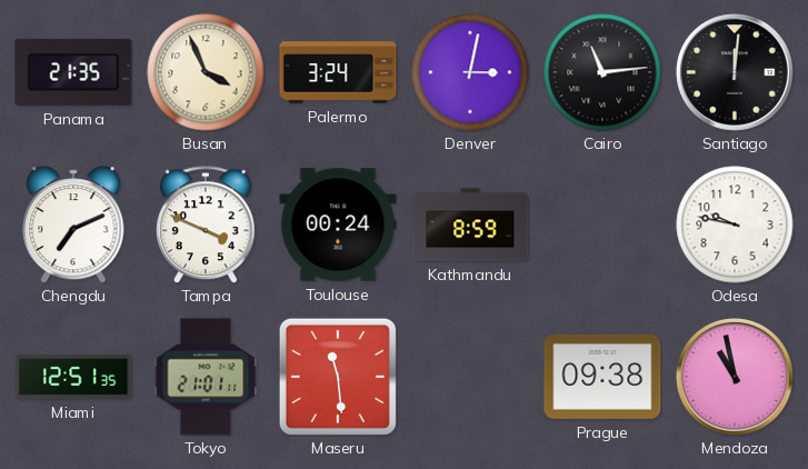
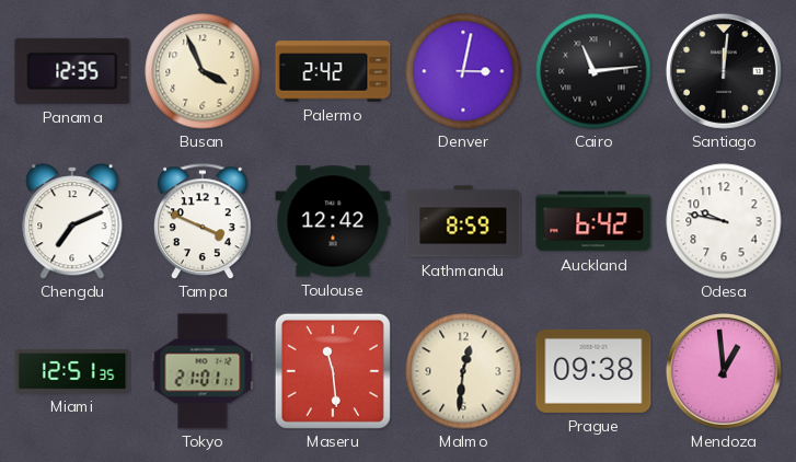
Panama: 21:35 -> 12:35
Palermo: 3:24 -> 2:42
Toulouse: 00:24 -> 12:42
Auckland: none -> 6:42
Malmo: none -> 12:31
Mendoza: 10:58 -> 12:59
